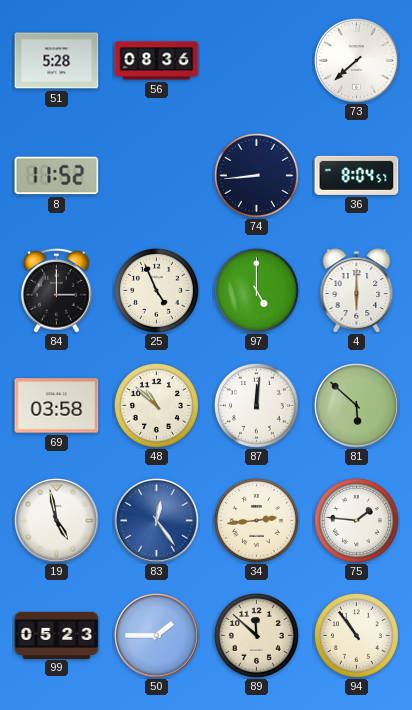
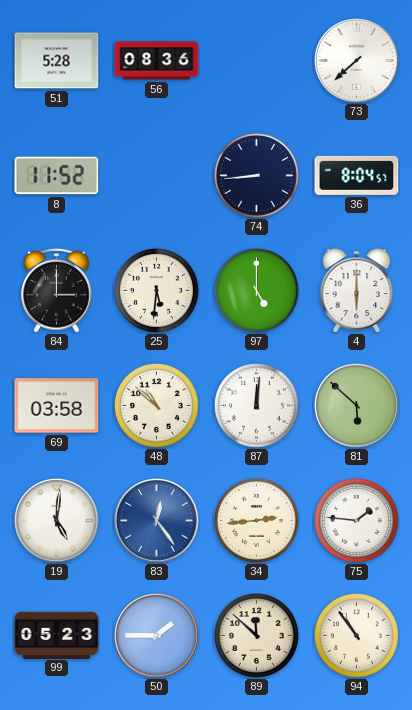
25: 4:56 -> 5:31
19: 4:58 -> 5:01
